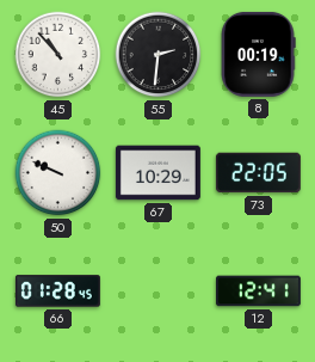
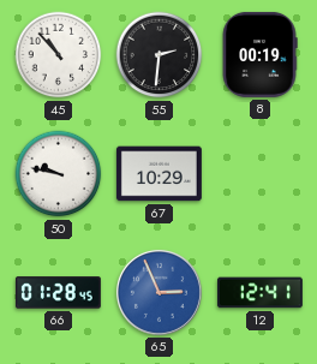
50: 9:49 -> 9:47
73: 22:05 -> none
65: none -> 2:56
